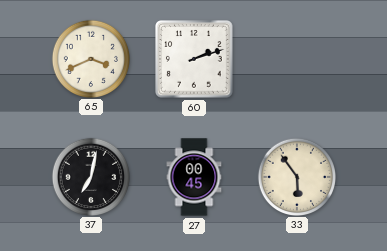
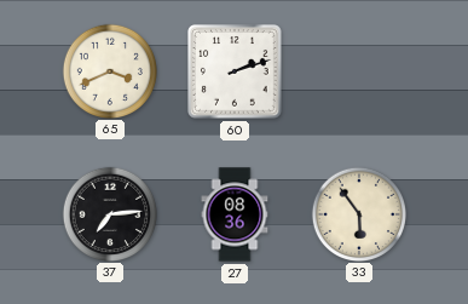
37: 7:02 -> 7:14
27: 00:45 -> 08:36
